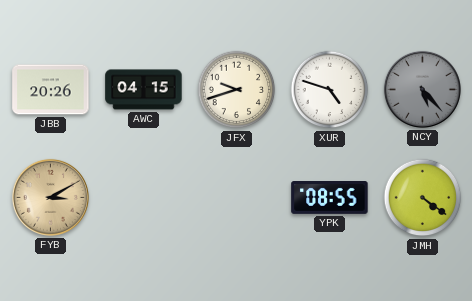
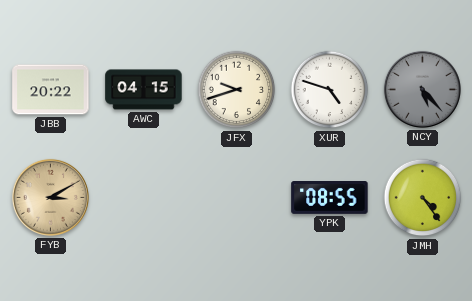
JBB: 20:26 -> 20:22
JMH: 4:21 -> 4:24
